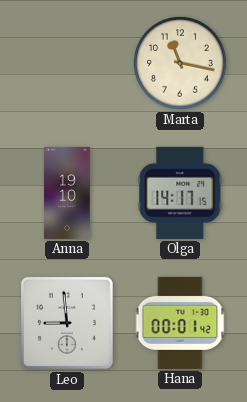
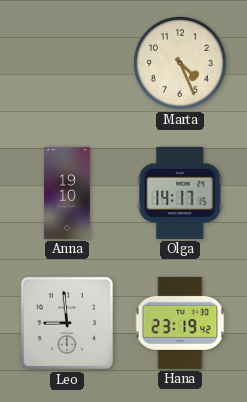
Marta: 11:17 -> 4:26
Hana: 00:01 -> 23:19
